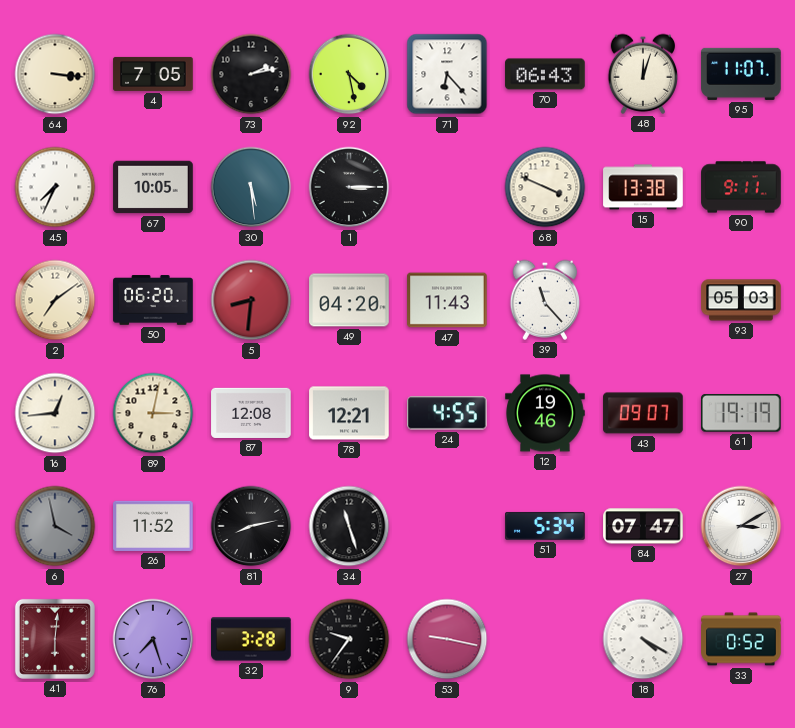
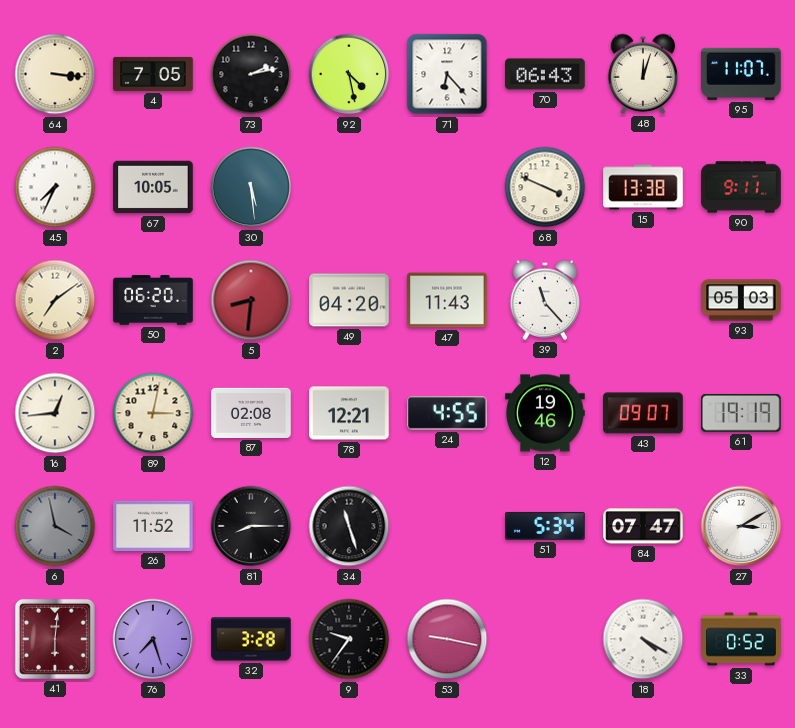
1: 3:15 -> none
87: 12:08 -> 02:08
81: 8:13 -> 8:15
